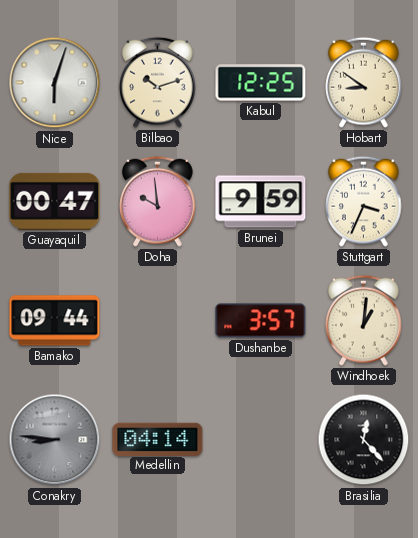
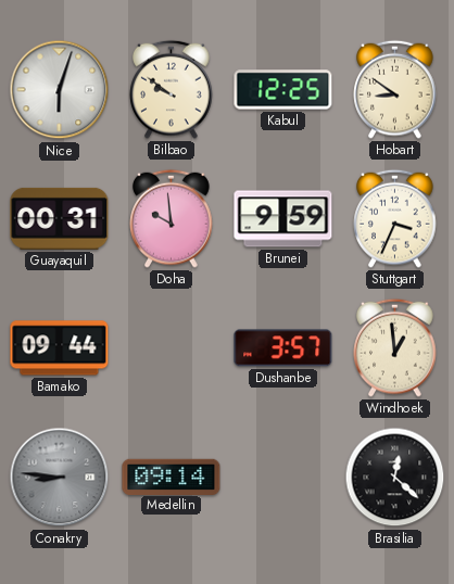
Bilbao: 10:12 -> 9:51
Guayaquil: 00:47 -> 00:31
Windhoek: 1:01 -> 12:59
Medellin: 04:14 -> 09:14
Brasilia: 12:23 -> 12:22
